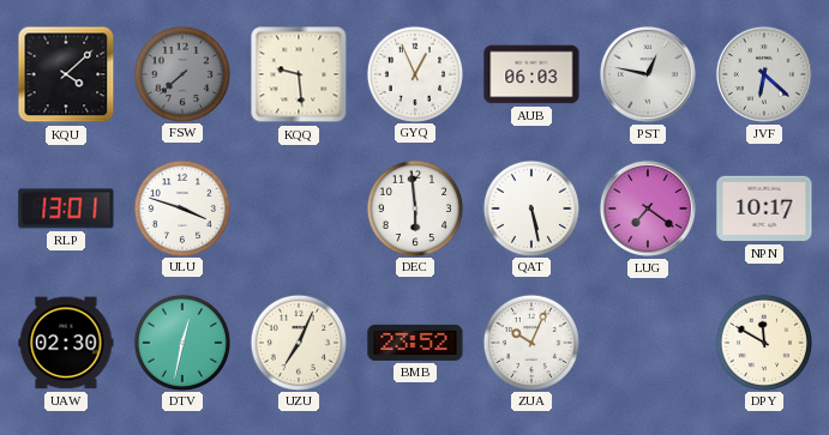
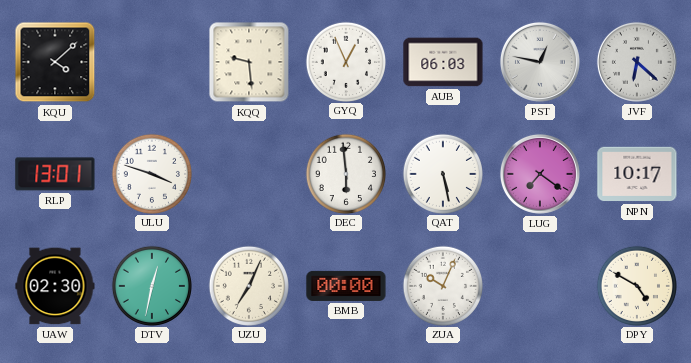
FSW: 7:38 -> none
BMB: 23:52 -> 00:00
DPY: 11:50 -> 4:50
